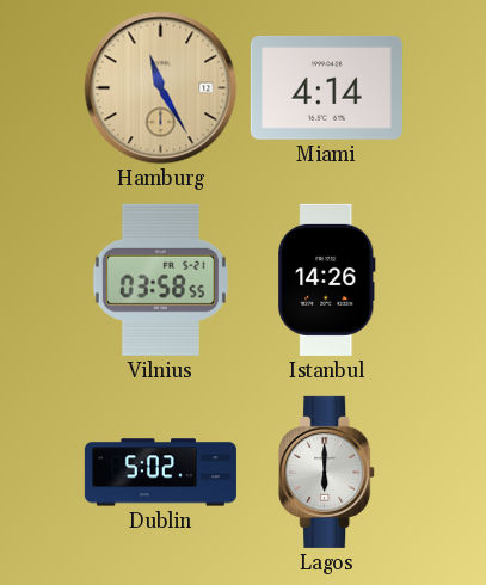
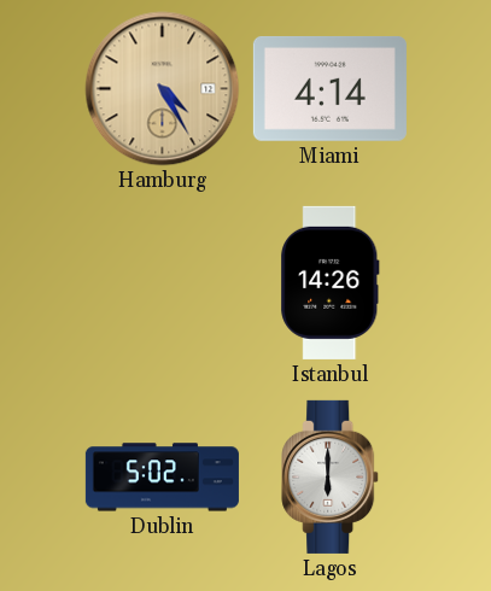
Hamburg: 11:25 -> 4:25
Vilnius: 03:58 -> none
